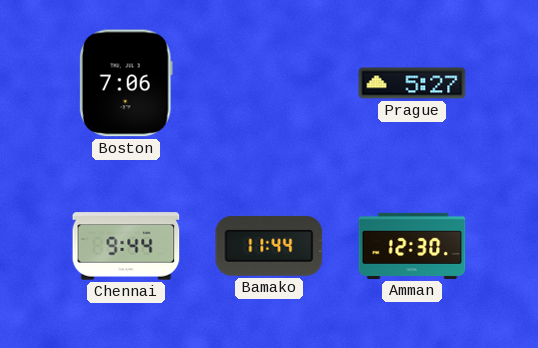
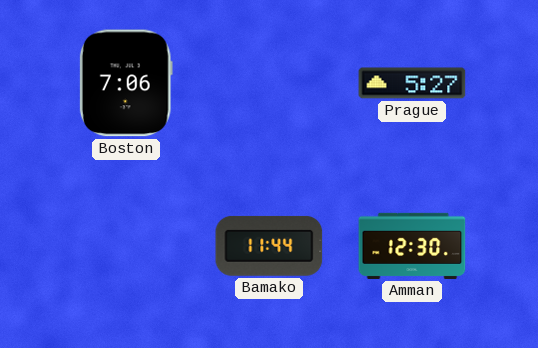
Chennai: 9:44 -> none
